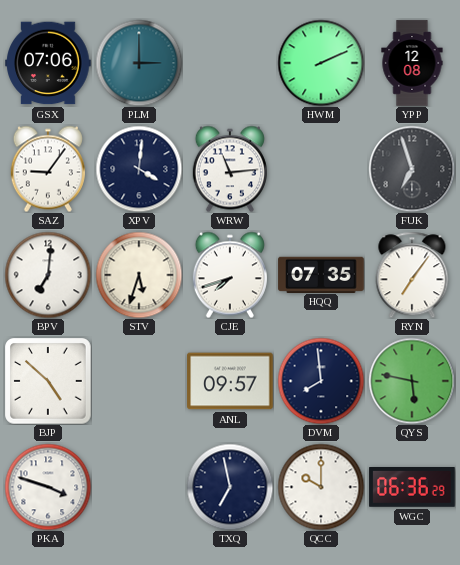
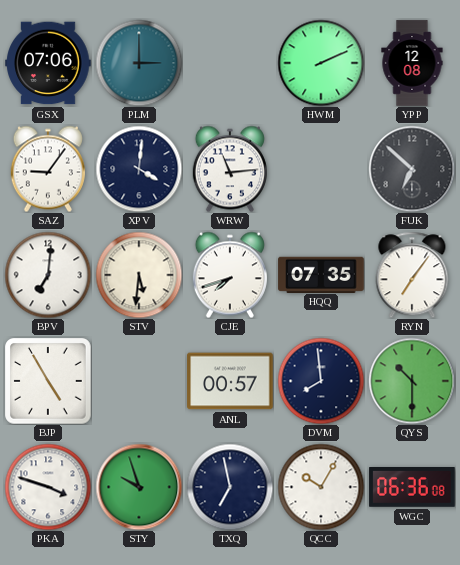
FUK: 6:57 -> 6:52
STV: 5:33 -> 5:31
BJP: 4:52 -> 4:55
ANL: 09:57 -> 00:57
QYS: 5:47 -> 10:30
STY: none -> 9:57
QCC: 10:00 -> 10:05
WGC: 06:36:29 -> 06:36:08
